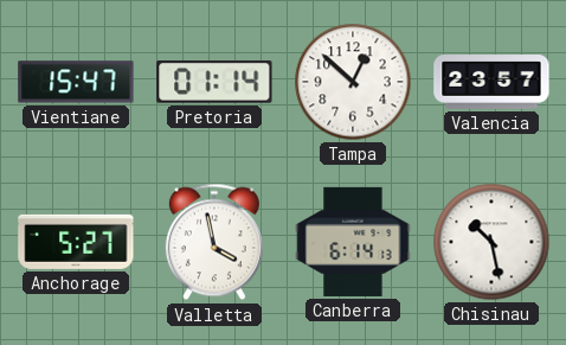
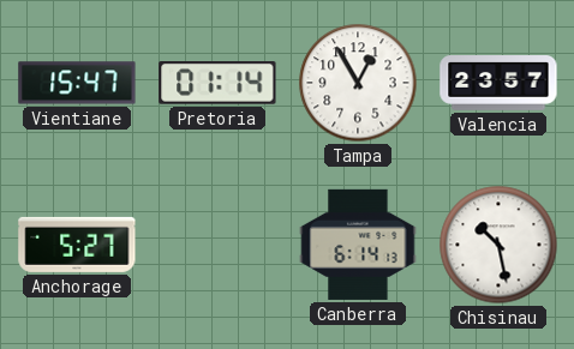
Tampa: 12:52 -> 12:55
Valletta: 3:58 -> none
